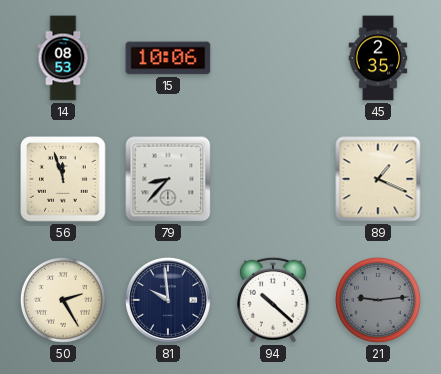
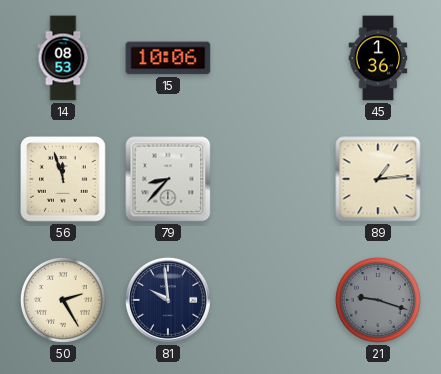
45: 2:35 -> 1:36
89: 1:19 -> 1:14
94: 10:22 -> none
21: 9:14 -> 9:18
